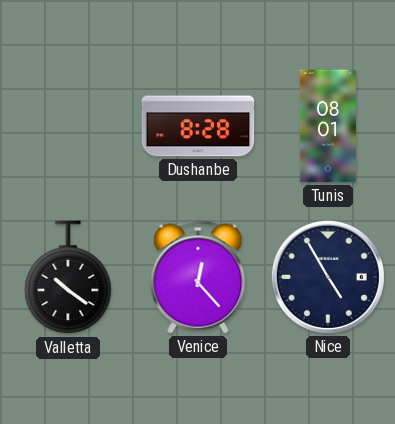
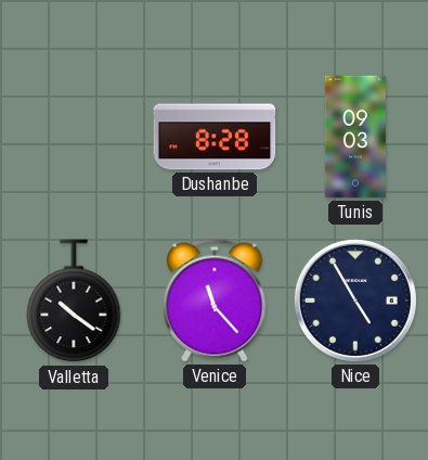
Tunis: 08:01 -> 09:03
Venice: 12:23 -> 11:23
